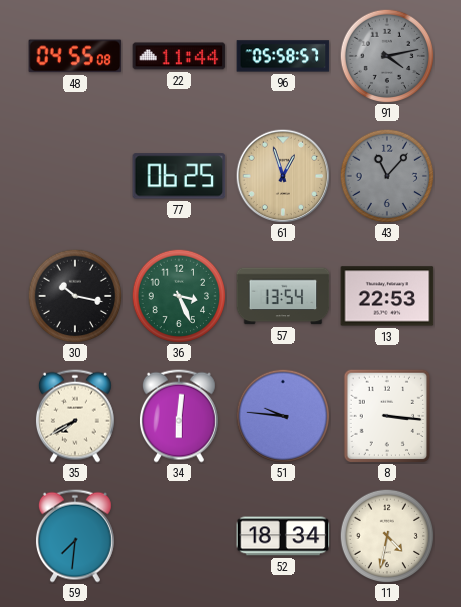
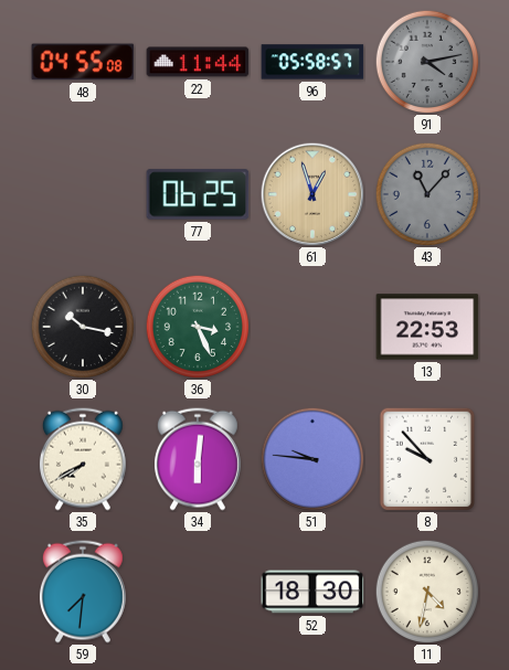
57: 13:54 -> none
8: 3:16 -> 9:53
52: 18:34 -> 18:30
